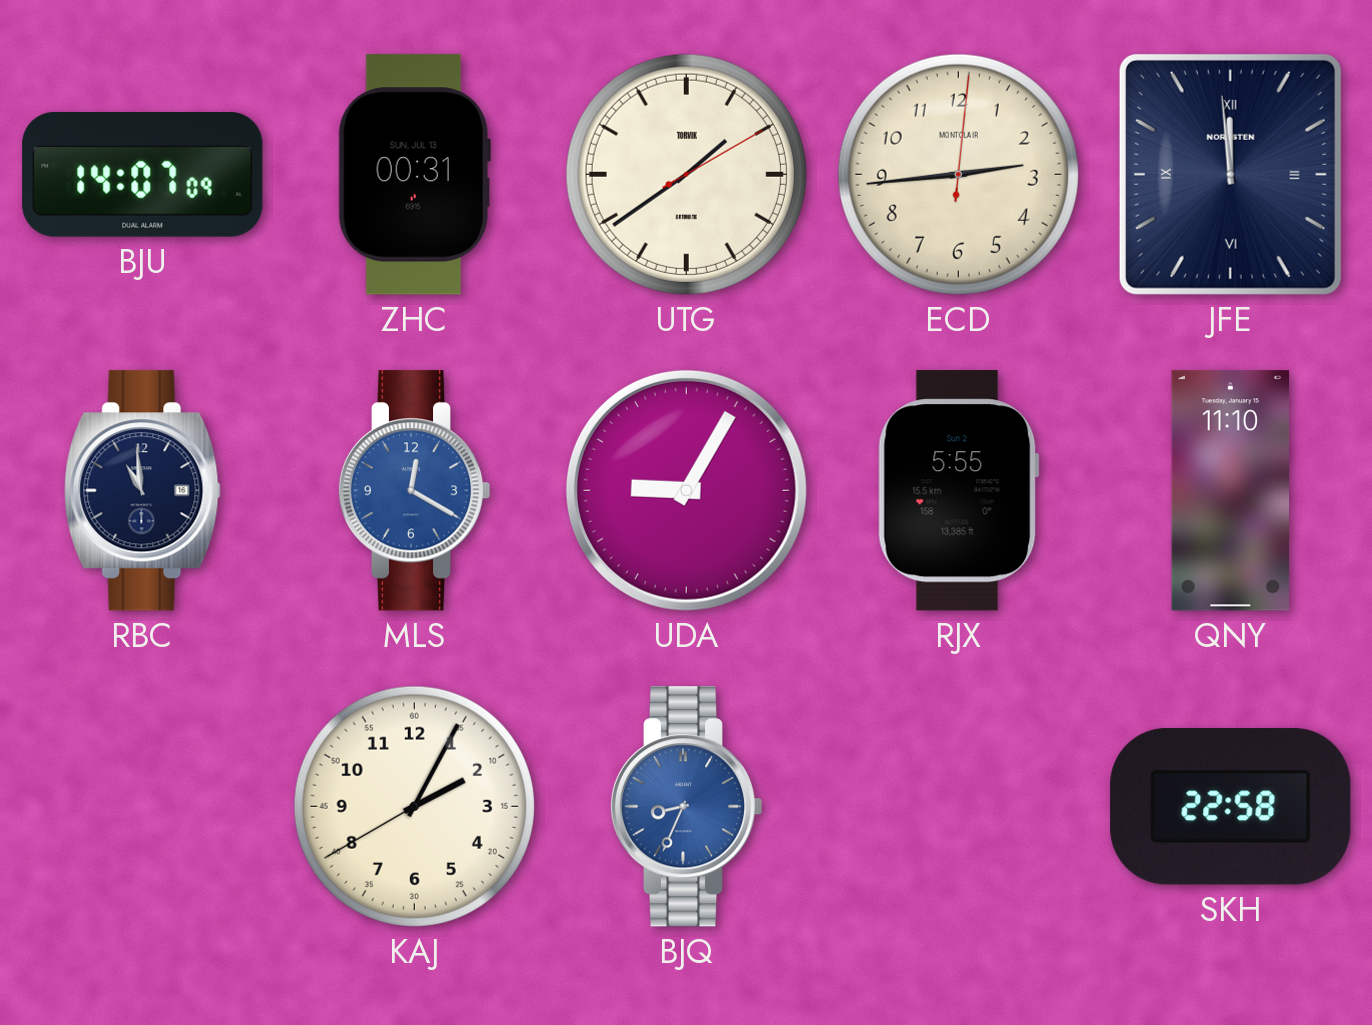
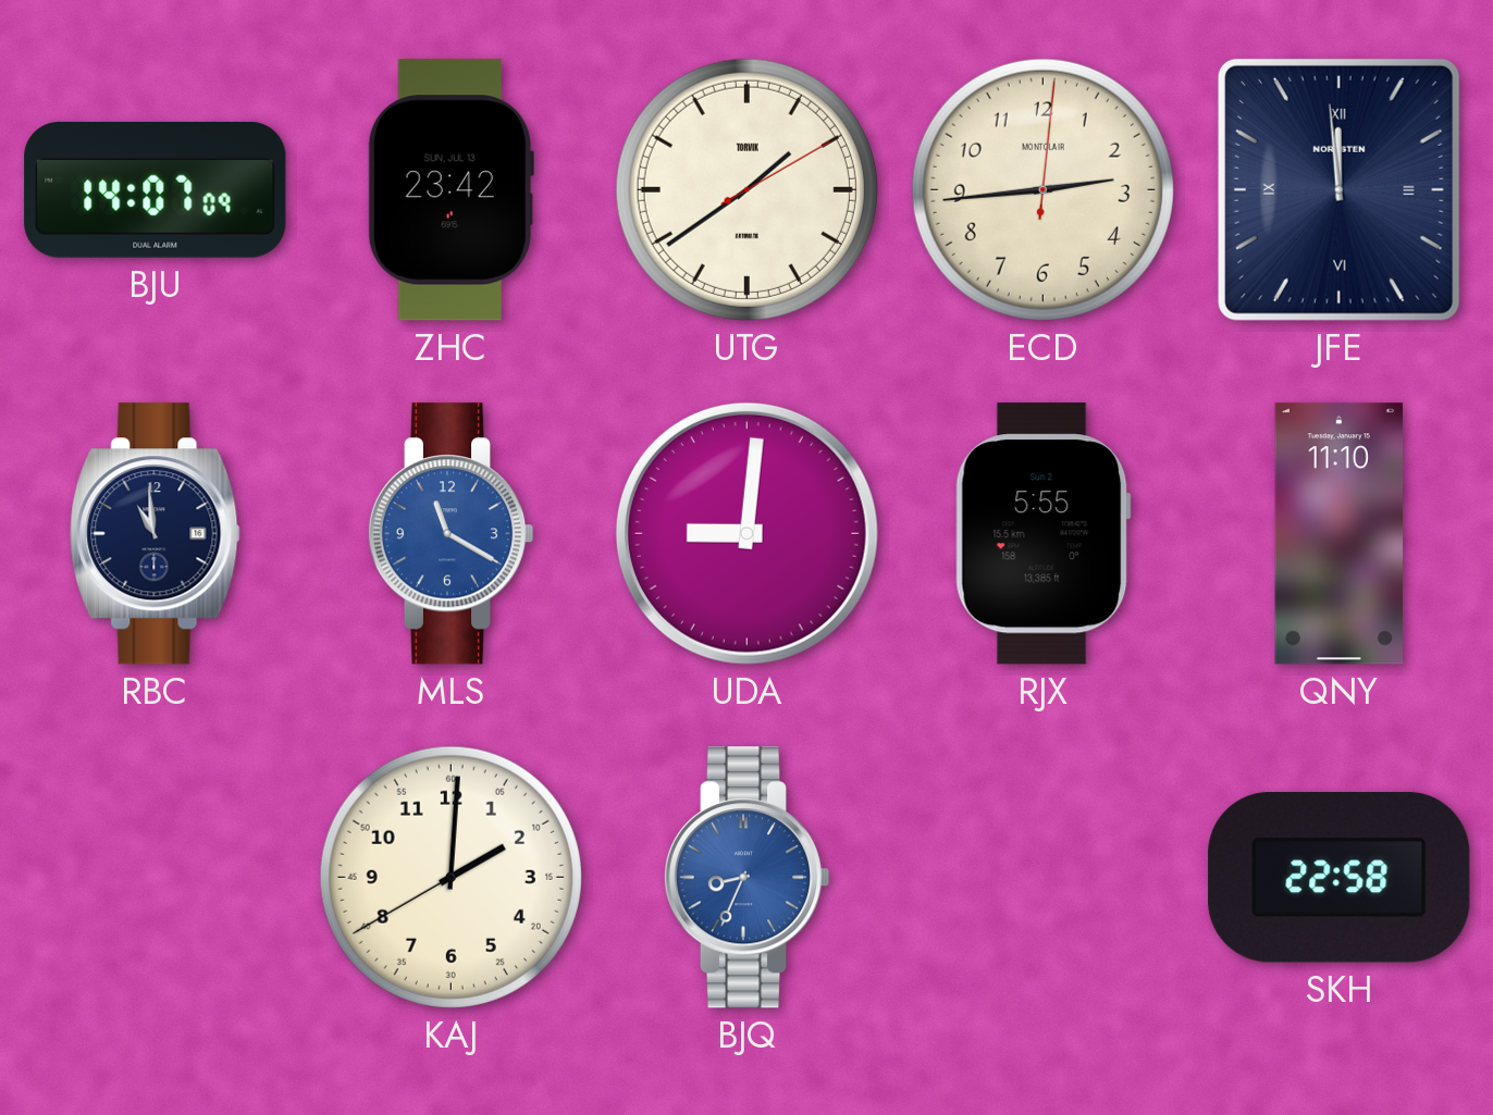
ZHC: 00:31 -> 23:42
MLS: 12:20 -> 11:20
UDA: 9:05 -> 9:01
KAJ: 2:04 -> 2:00
